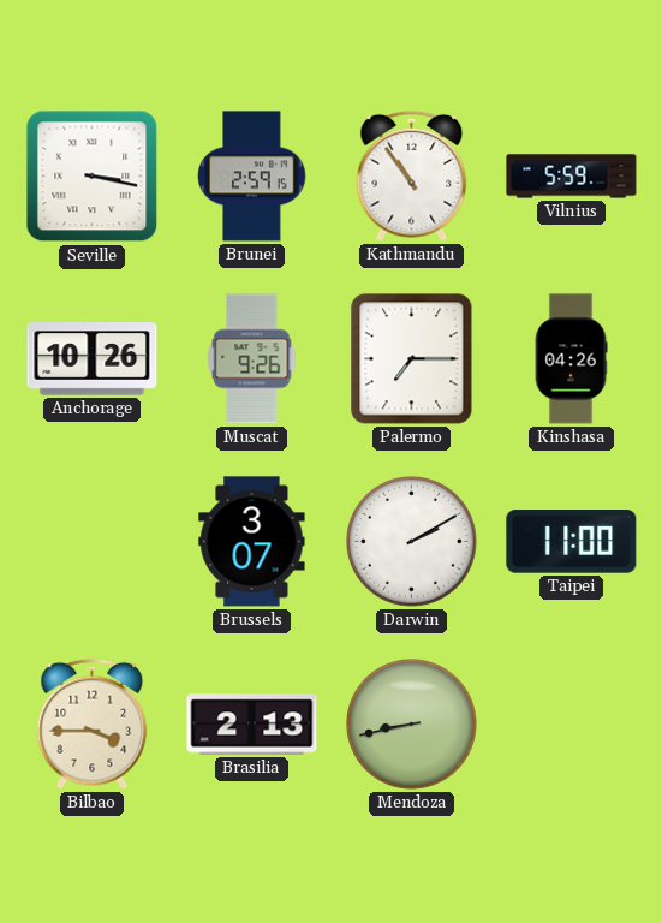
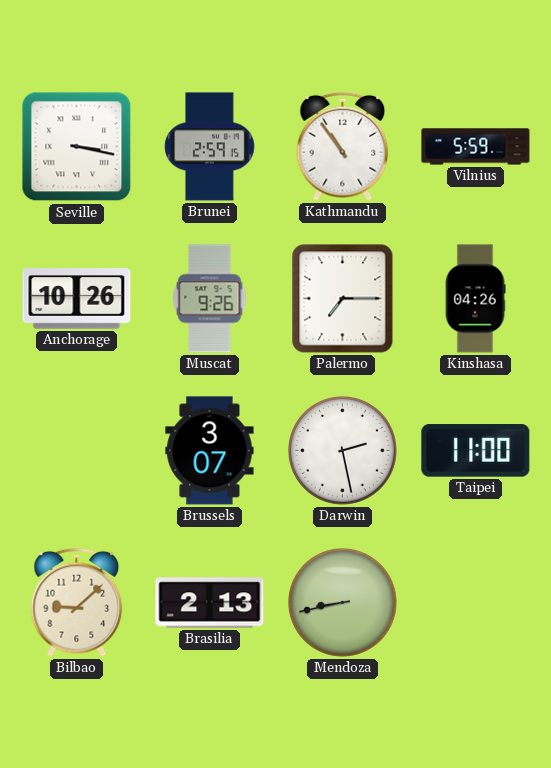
Darwin: 2:10 -> 2:28
Bilbao: 3:45 -> 9:08
